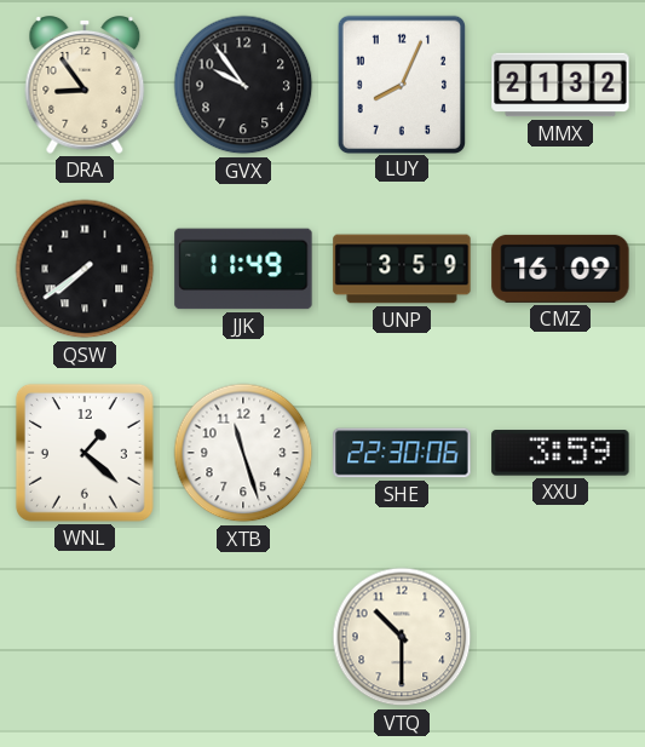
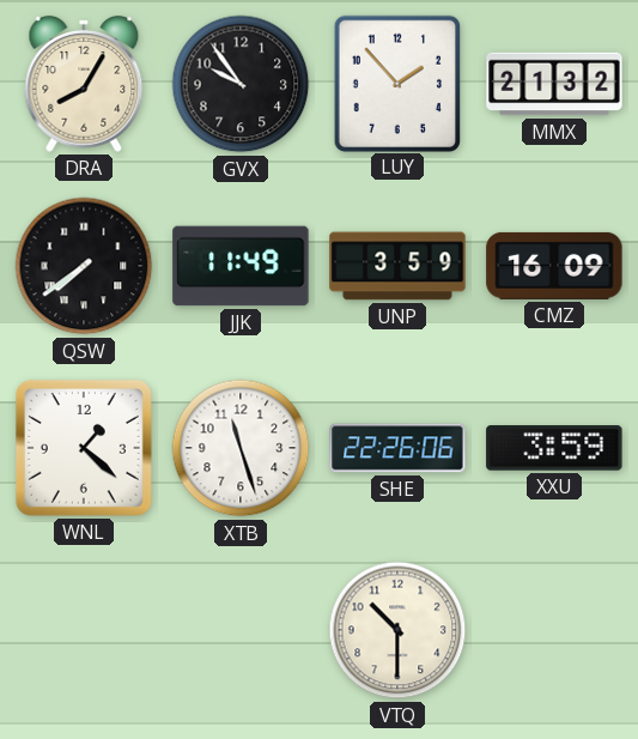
DRA: 8:54 -> 8:05
LUY: 8:04 -> 1:53
SHE: 22:30 -> 22:26
